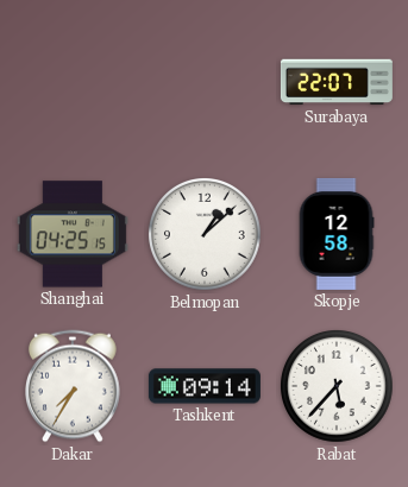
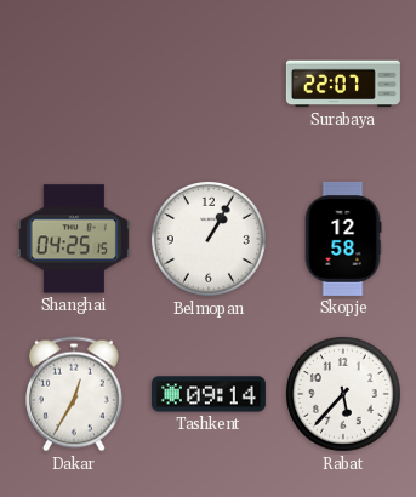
Belmopan: 1:08 -> 1:05
Dakar: 7:35 -> 12:35
